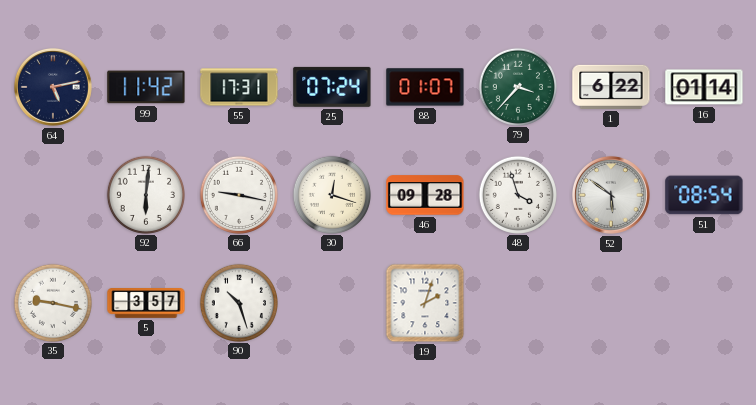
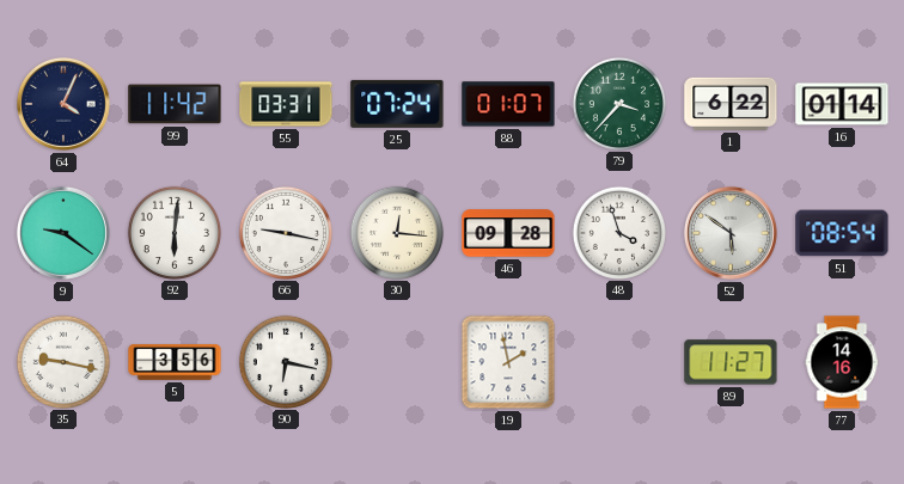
64: 5:13 -> 4:04
55: 17:31 -> 03:31
9: none -> 9:21
30: 12:18 -> 12:16
5: 3:57 -> 3:56
90: 10:27 -> 6:17
19: 2:03 -> 1:58
89: none -> 11:27
77: none -> 14:16
